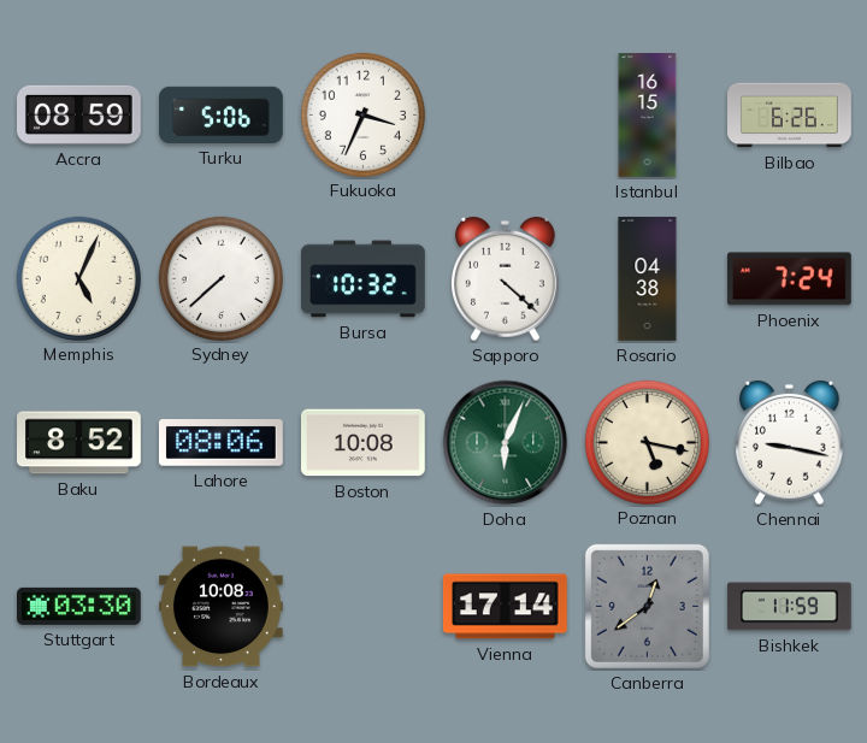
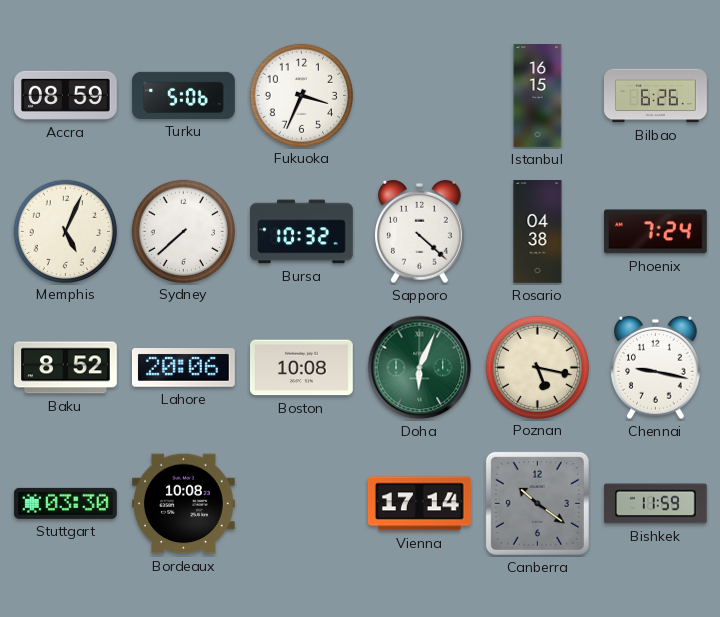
Lahore: 08:06 -> 20:06
Canberra: 12:39 -> 10:21
